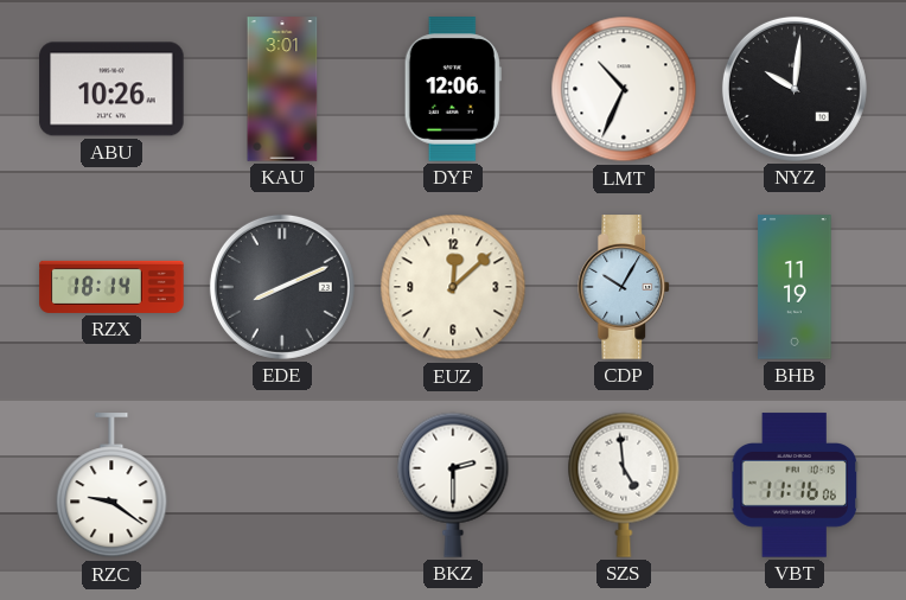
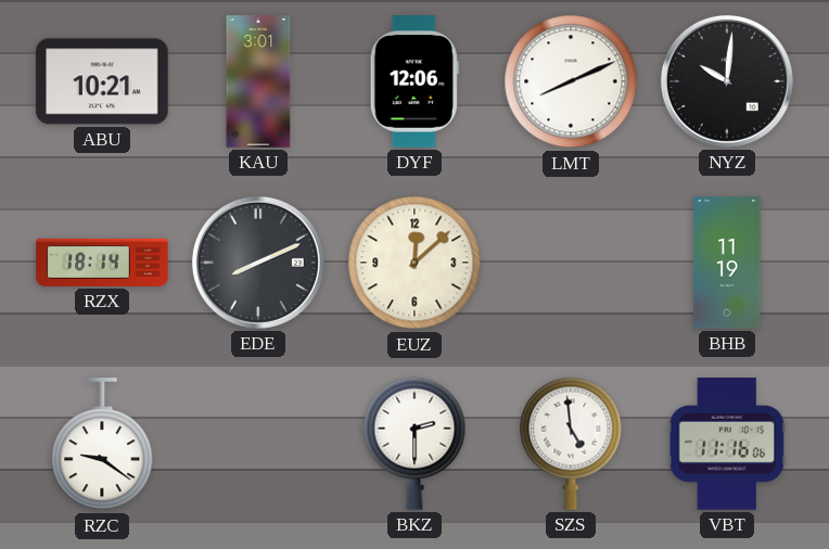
ABU: 10:26 -> 10:21
LMT: 10:34 -> 8:11
CDP: 10:05 -> none
